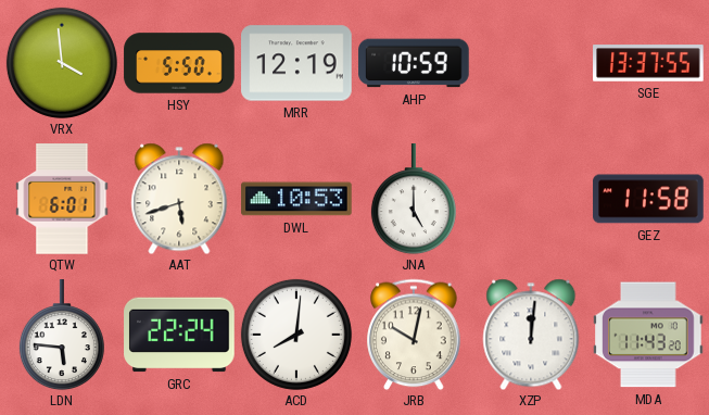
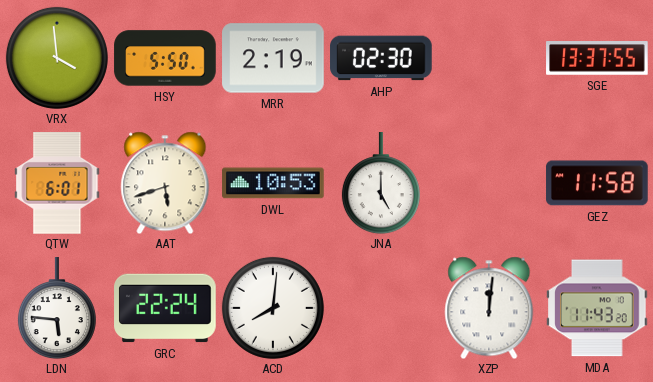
MRR: 12:19 -> 2:19
AHP: 10:59 -> 02:30
JRB: 10:02 -> none
